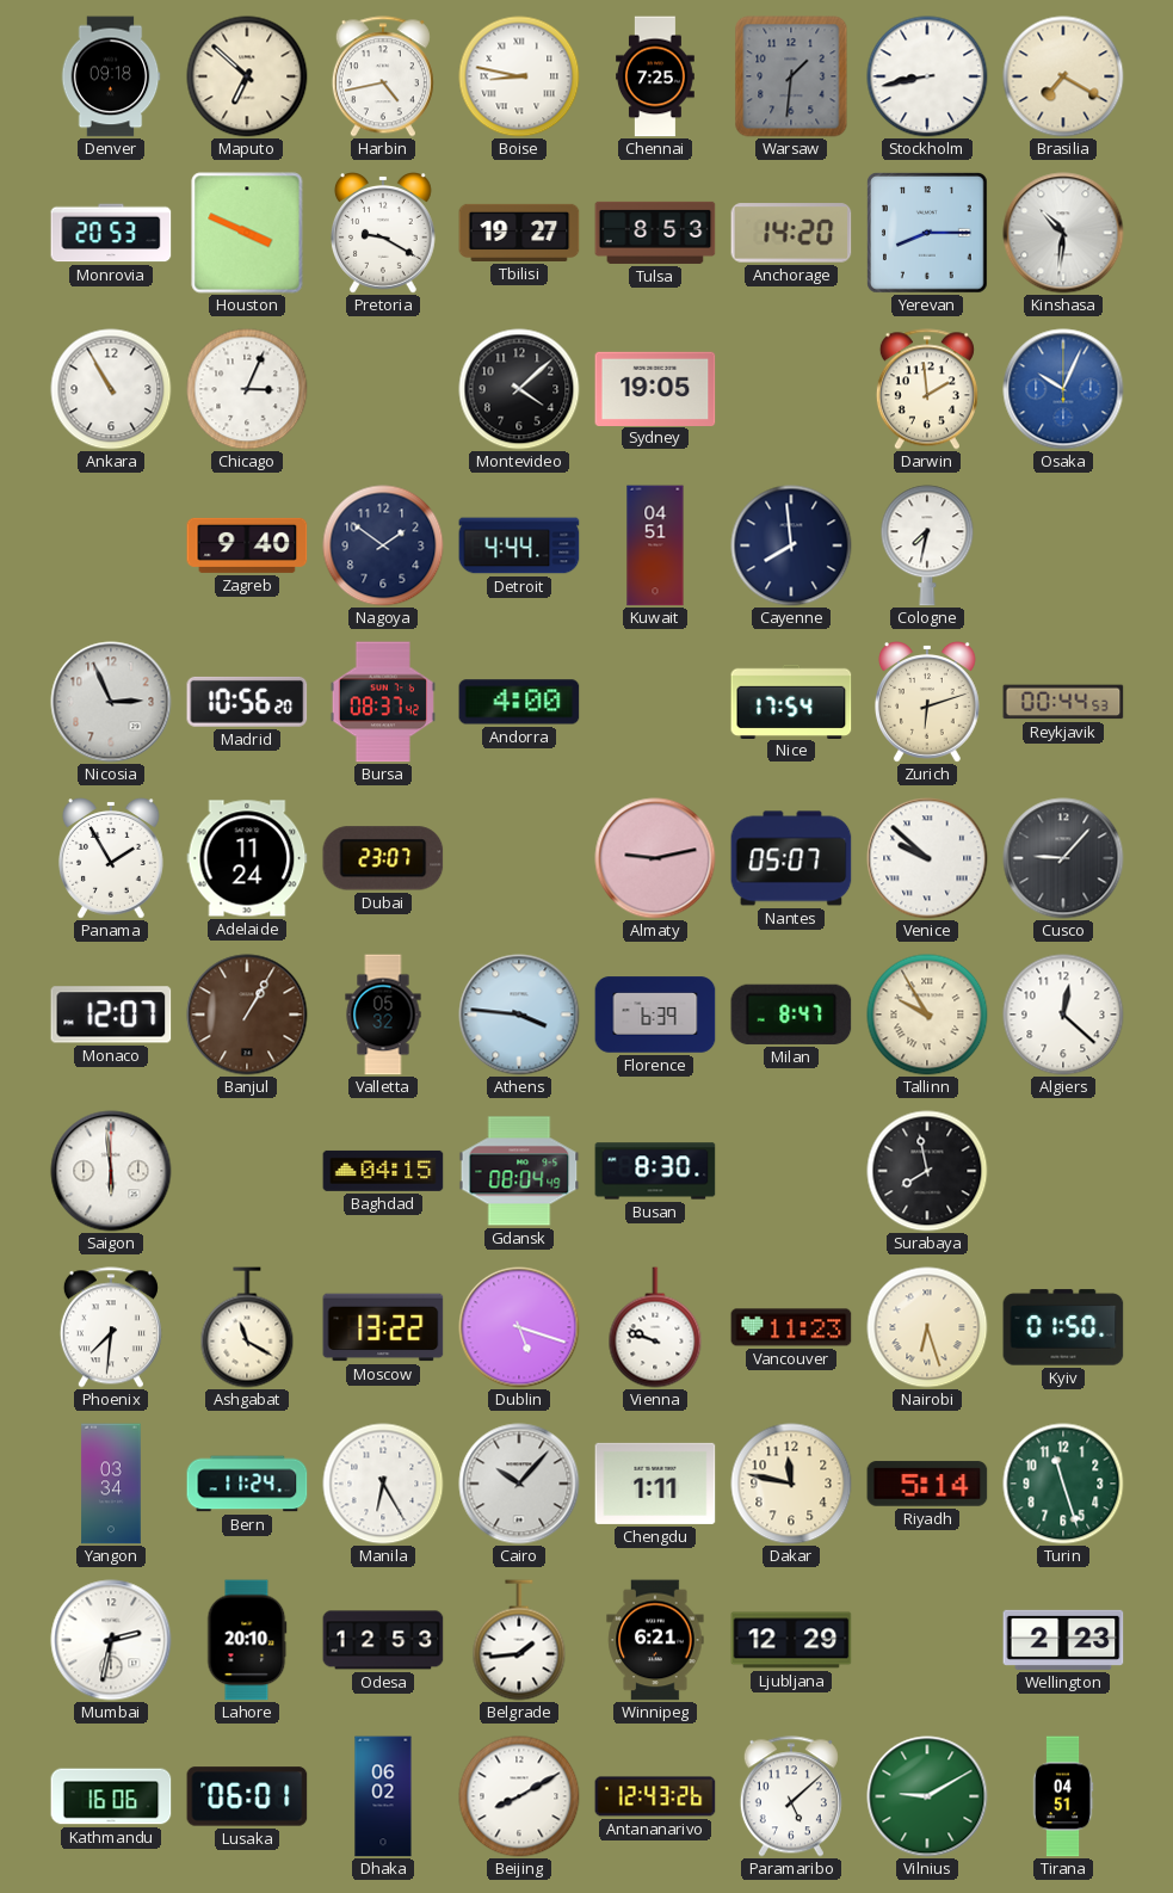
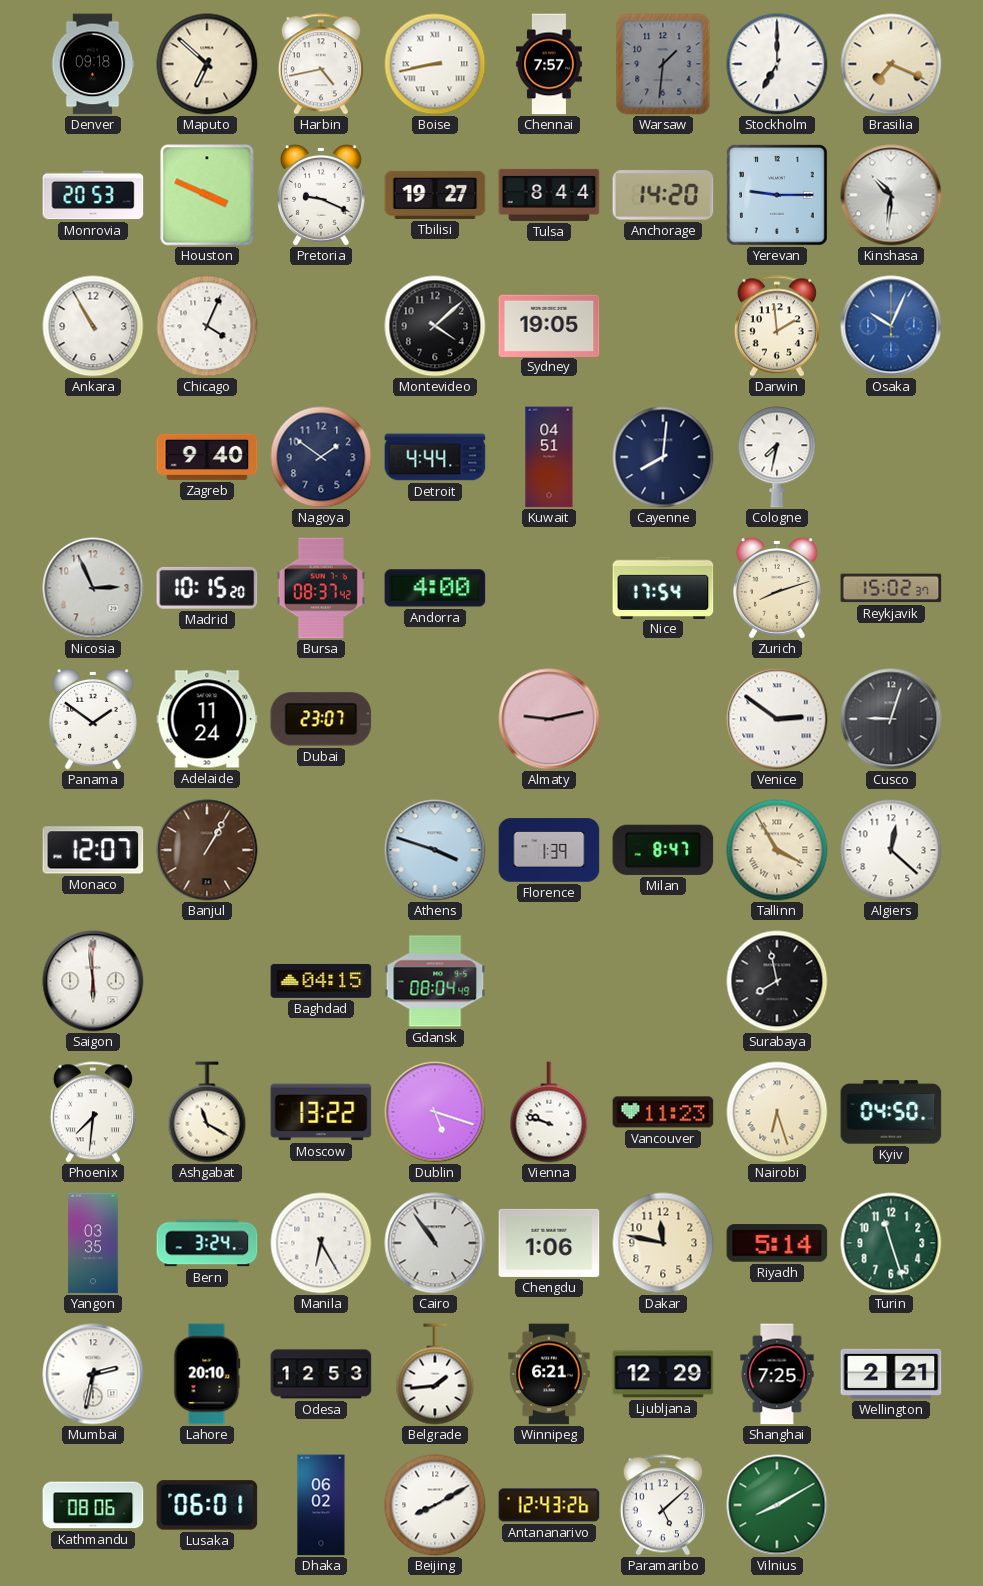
Boise: 8:47 -> 8:43
Chennai: 7:25 -> 7:57
Stockholm: 8:43 -> 7:00
Brasilia: 7:20 -> 7:19
Pretoria: 9:20 -> 9:19
Tulsa: 8:53 -> 8:44
Yerevan: 8:15 -> 9:15
Chicago: 3:04 -> 4:04
Cayenne: 7:59 -> 8:01
Madrid: 10:56 -> 10:15
Zurich: 6:12 -> 8:12
Reykjavik: 00:44 -> 15:02
Panama: 1:55 -> 1:51
Nantes: 05:07 -> none
Venice: 9:52 -> 2:51
Cusco: 9:07 -> 9:03
Valletta: 05:32 -> none
Athens: 3:46 -> 3:48
Florence: 6:39 -> 1:39
Tallinn: 9:55 -> 3:55
Busan: 8:30 -> none
Kyiv: 01:50 -> 04:50
Yangon: 03:34 -> 03:35
Bern: 11:24 -> 3:24
Cairo: 10:07 -> 10:54
Chengdu: 1:11 -> 1:06
Shanghai: none -> 7:25
Wellington: 2:23 -> 2:21
Kathmandu: 16:06 -> 08:06
Vilnius: 9:10 -> 8:10
Tirana: 04:51 -> none
